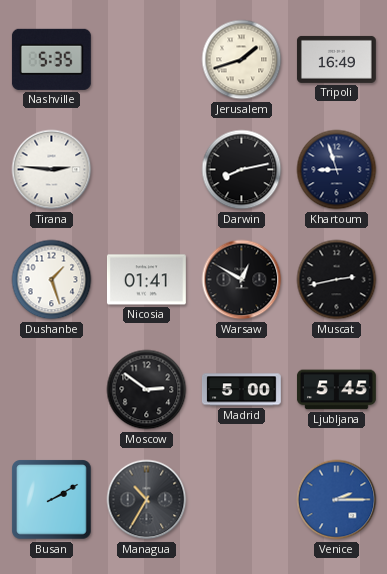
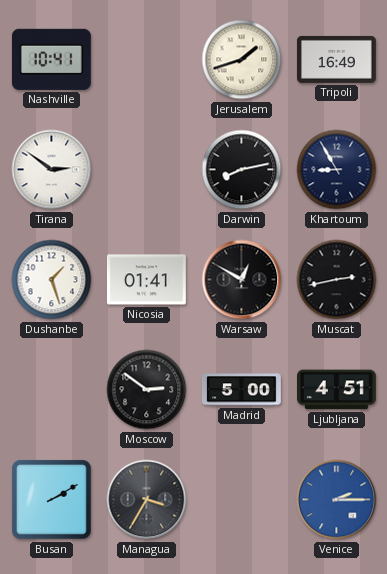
Nashville: 5:35 -> 10:41
Tirana: 2:46 -> 2:51
Khartoum: 8:57 -> 8:55
Ljubljana: 5:45 -> 4:51
Managua: 10:35 -> 3:35
